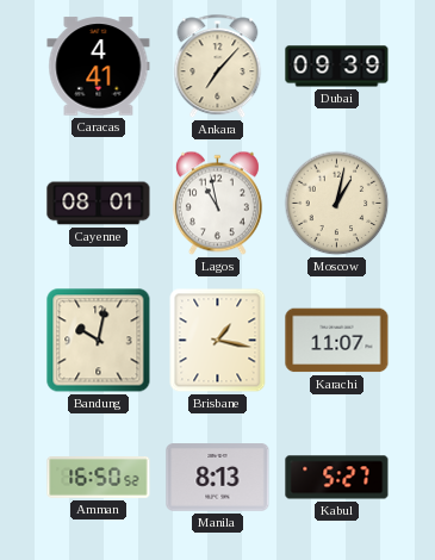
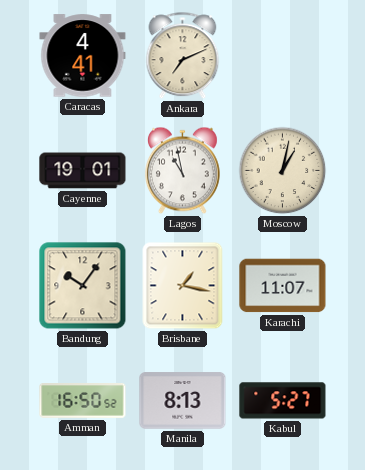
Ankara: 7:07 -> 7:11
Dubai: 09:39 -> none
Cayenne: 08:01 -> 19:01
Bandung: 10:02 -> 10:06
